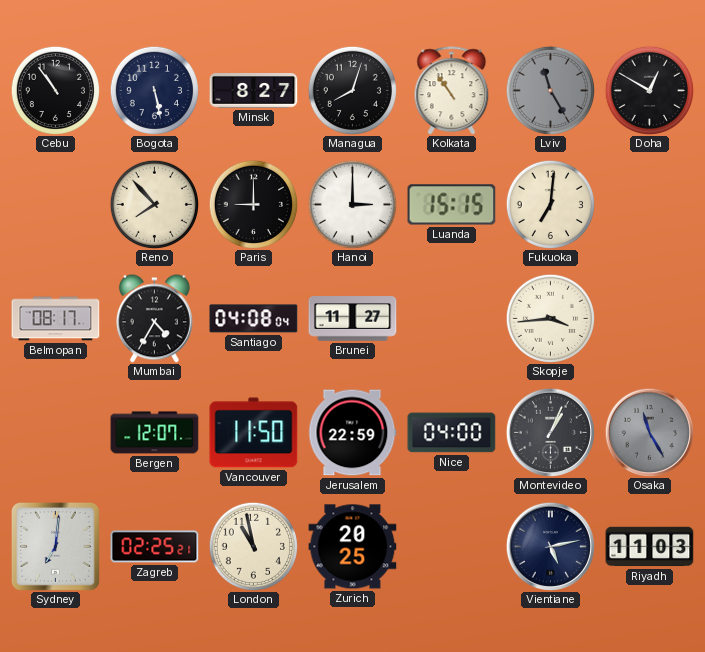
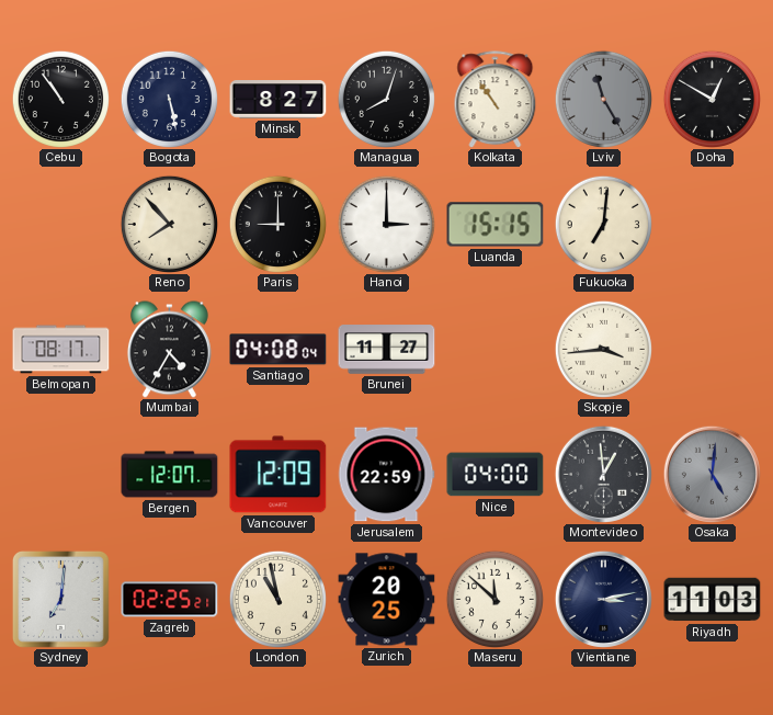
Vancouver: 11:50 -> 12:09
Montevideo: 1:04 -> 12:59
Osaka: 11:25 -> 5:01
Maseru: none -> 11:52
Vientiane: 5:13 -> 3:13
